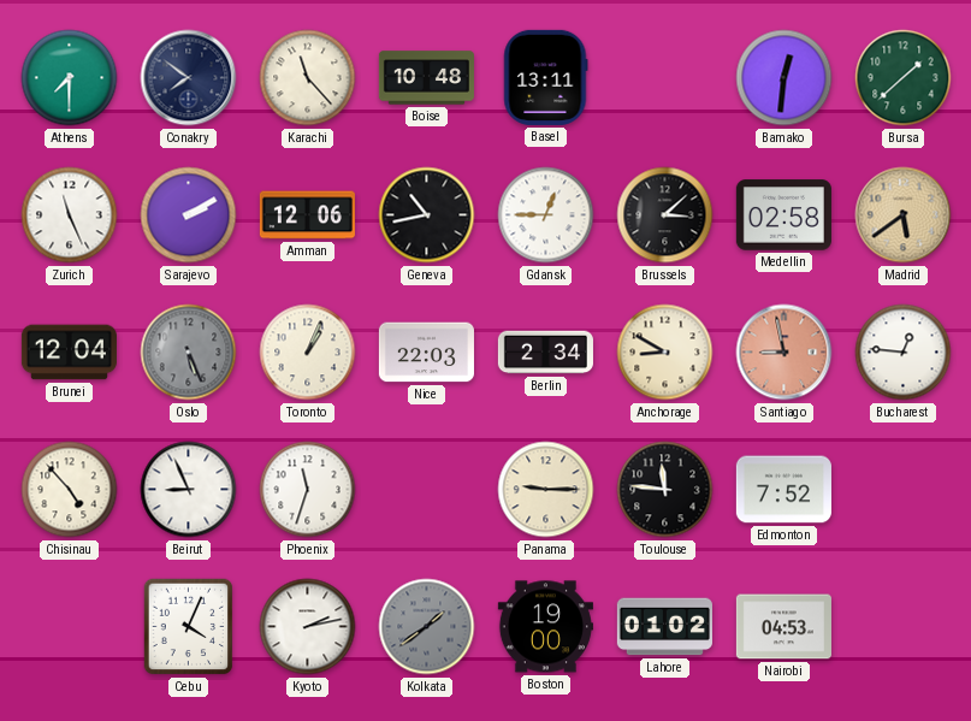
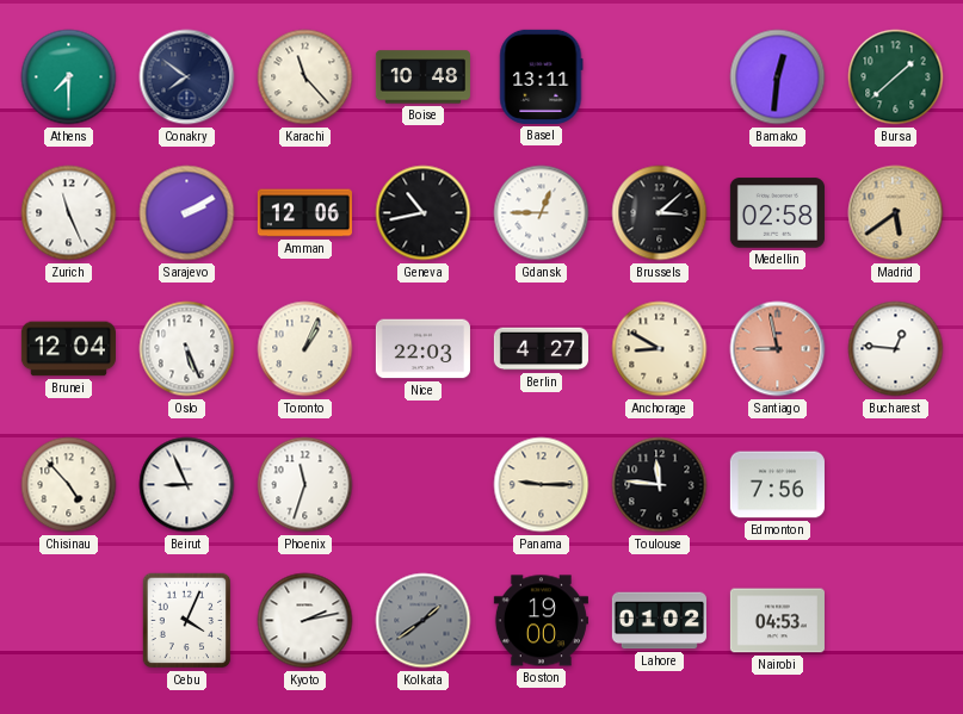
Oslo dial: grey -> white
Berlin: 2:34 -> 4:27
Edmonton: 7:52 -> 7:56
